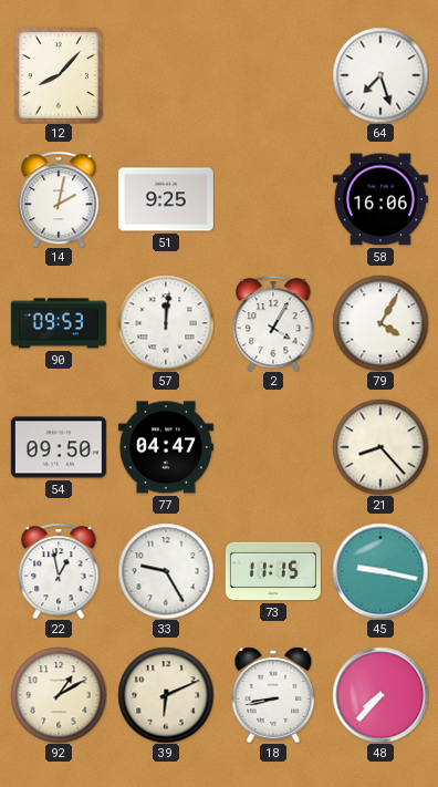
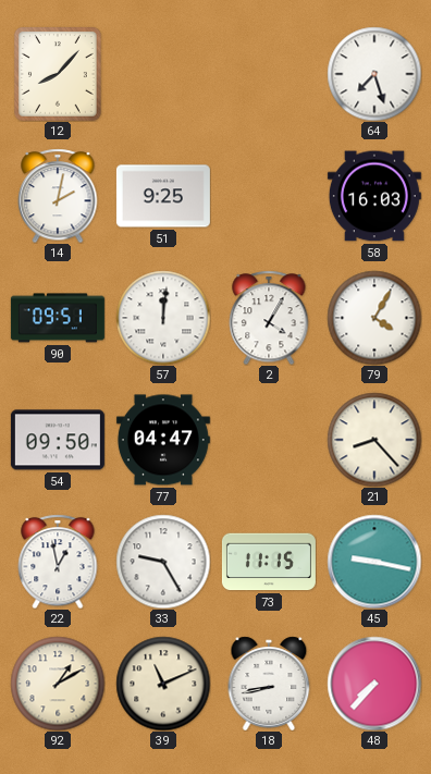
58: 16:06 -> 16:03
90: 09:53 -> 09:51
39: 6:11 -> 11:11
